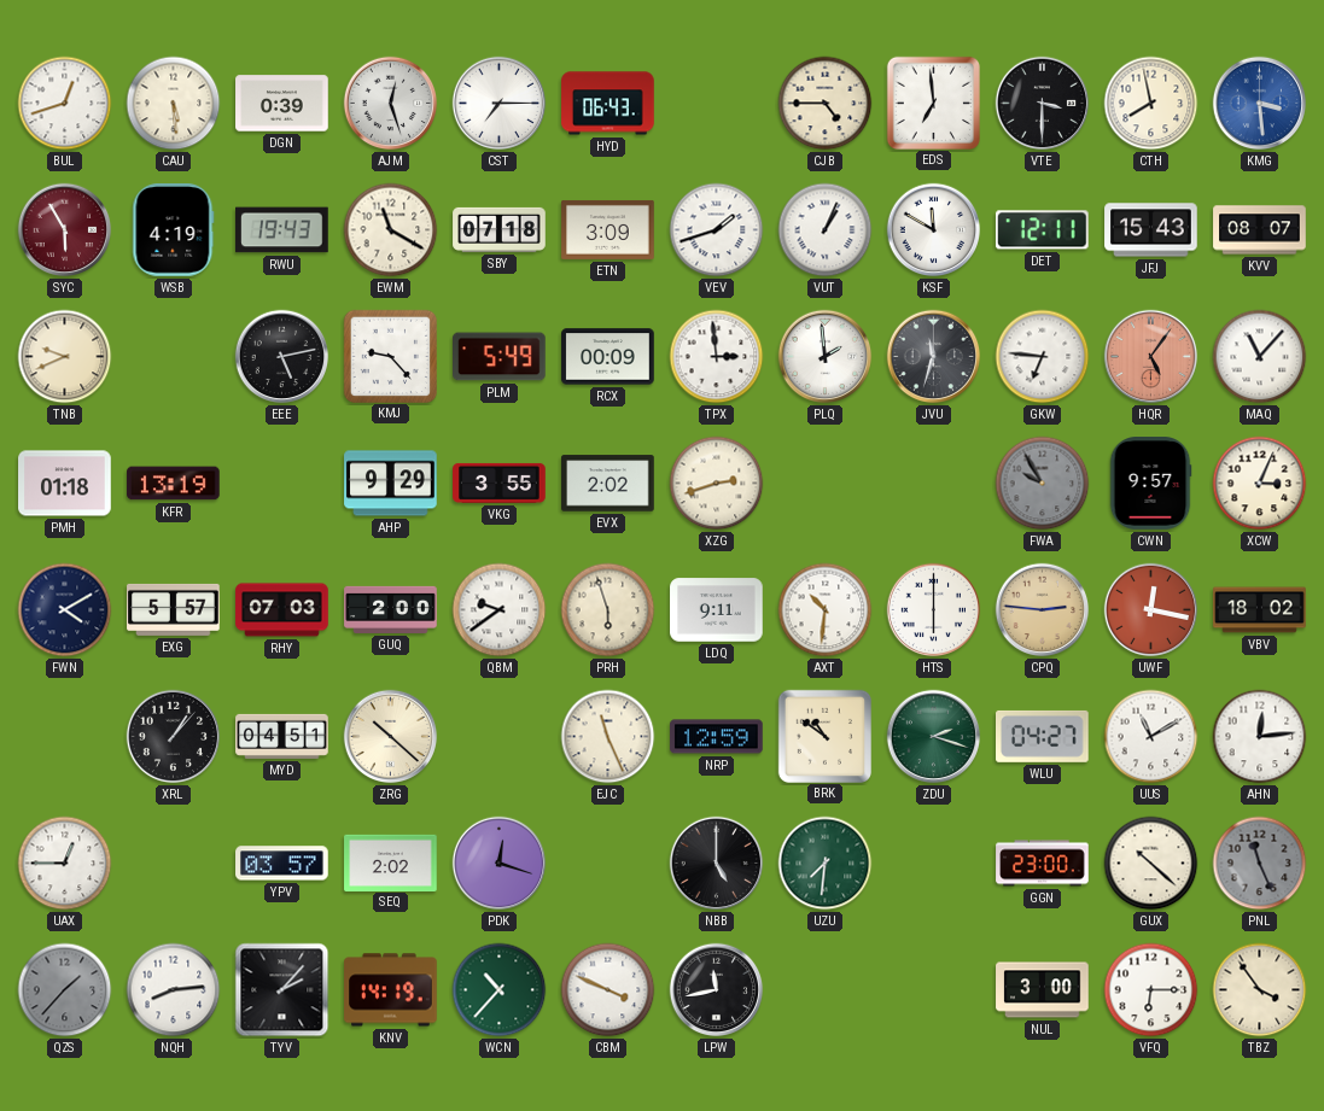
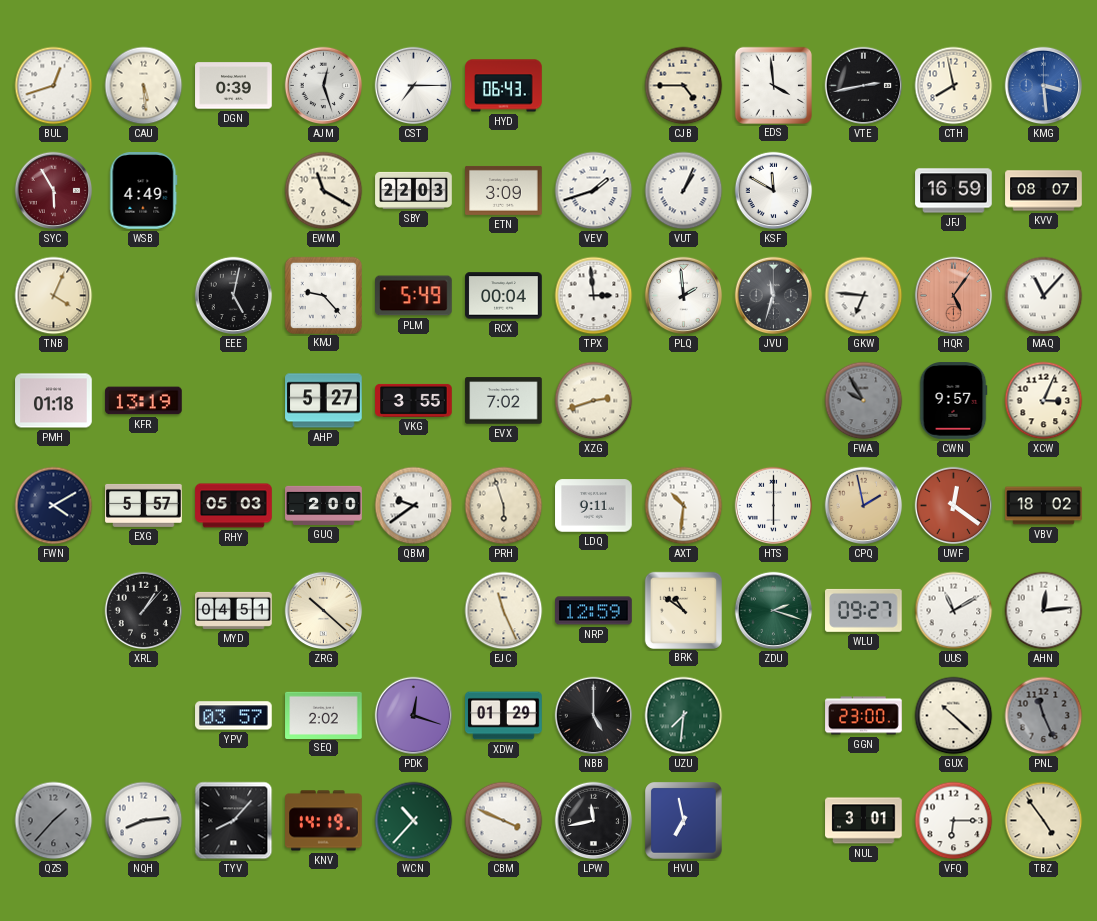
EDS: 6:59 -> 3:59
VTE: 3:30 -> 2:43
WSB: 4:19 -> 4:49
RWU: 19:43 -> none
SBY: 07:18 -> 22:03
DET: 12:11 -> none
JFJ: 15:43 -> 16:59
TNB: 9:41 -> 4:04
EEE: 5:13 -> 5:02
RCX: 00:09 -> 00:04
AHP: 9:29 -> 5:27
EVX: 2:02 -> 7:02
RHY: 07:03 -> 05:03
CPQ: 2:46 -> 1:58
UWF: 12:17 -> 12:21
WLU: 04:27 -> 09:27
UAX: 12:45 -> none
XDW: none -> 01:29
TYV: 2:07 -> 8:07
HVU: none -> 6:58
NUL: 3:00 -> 3:01
TBZ: 3:54 -> 4:54
